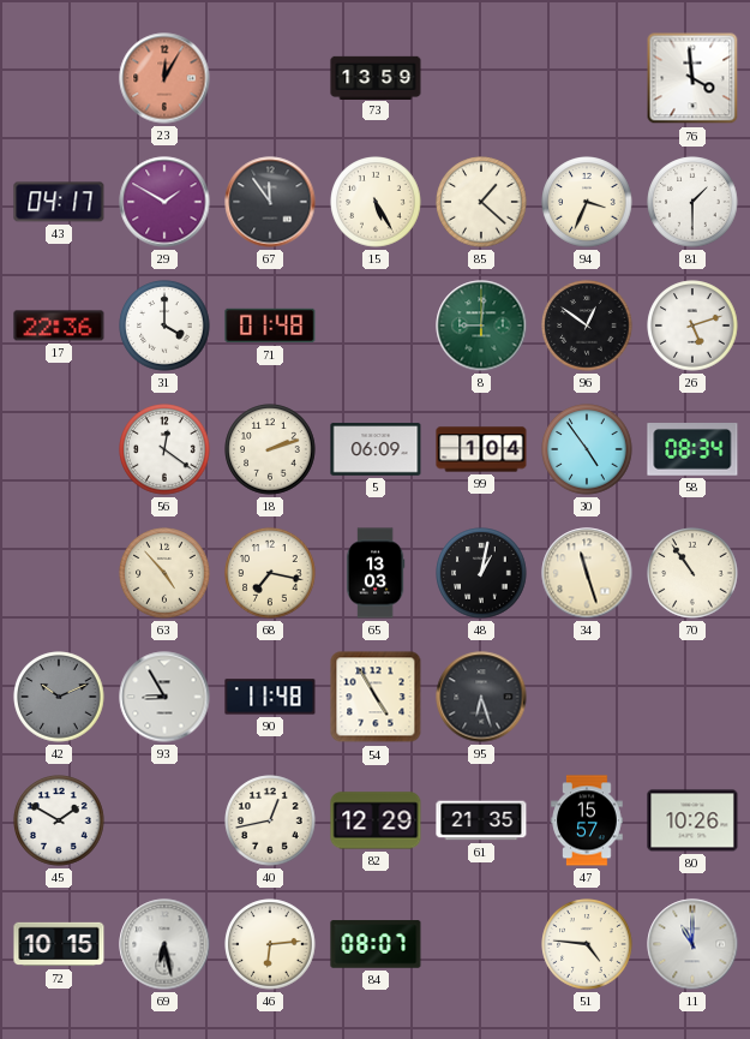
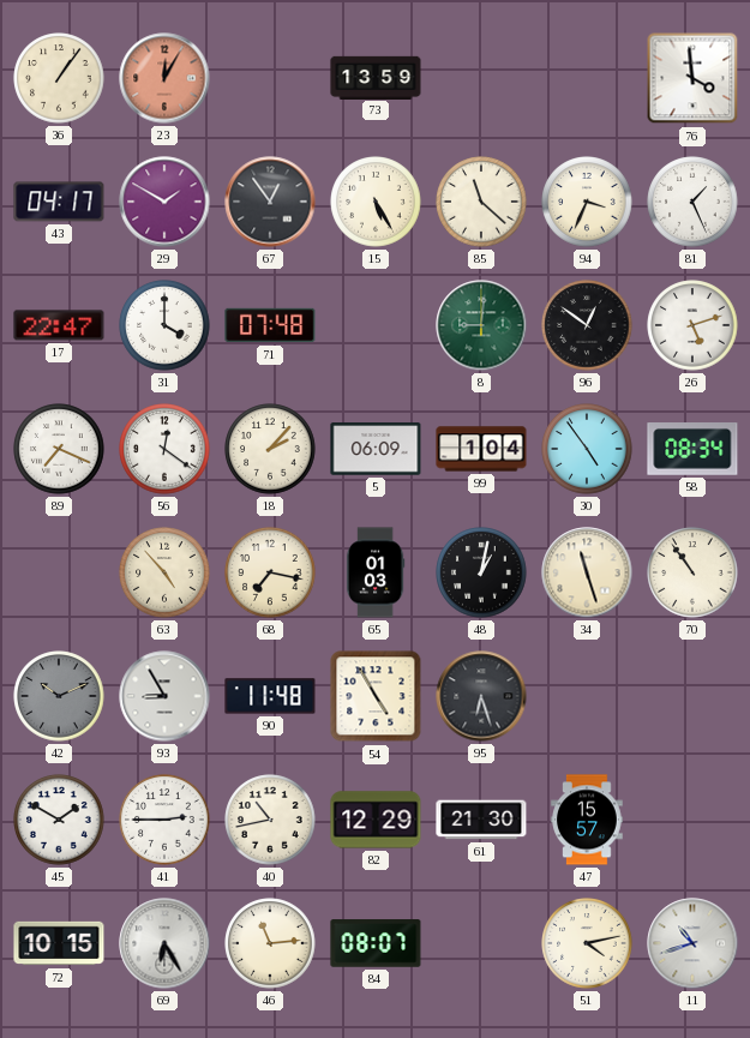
36: none -> 1:06
67: 11:54 -> 12:54
85: 1:22 -> 11:22
81: 1:30 -> 1:26
17: 22:36 -> 22:47
71: 01:48 -> 07:48
89: none -> 7:19
18: 2:12 -> 2:07
65: 13:03 -> 01:03
41: none -> 2:45
40: 12:43 -> 10:43
61: 21:35 -> 21:30
80: 10:26 -> none
69: 6:28 -> 6:25
46: 6:14 -> 11:14
51: 4:46 -> 4:13
11: 11:00 -> 10:42
